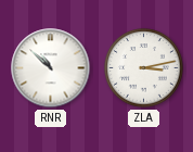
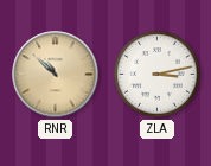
RNR dial: white -> champagne
